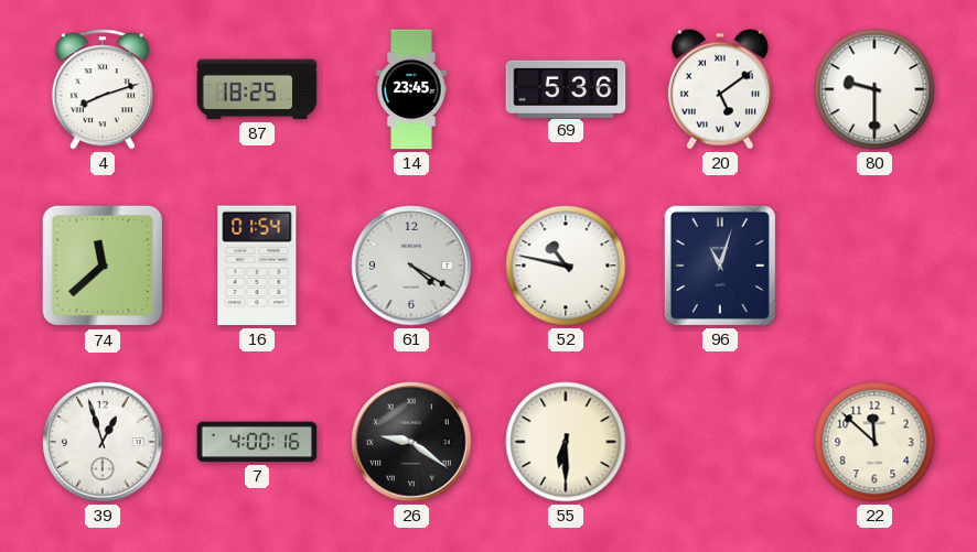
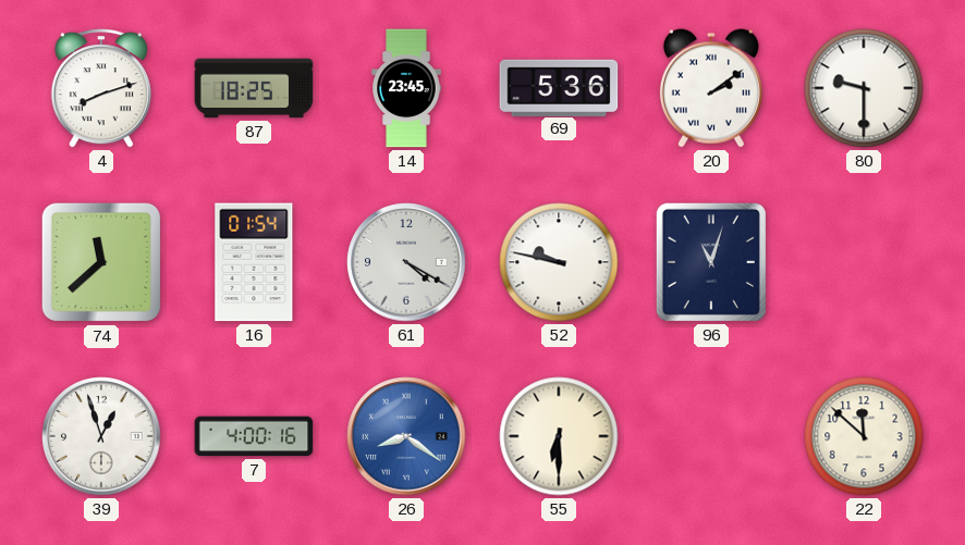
20: 5:09 -> 2:09
52: 10:47 -> 9:47
26: 9:21 -> 8:21
26 dial: black -> blue
